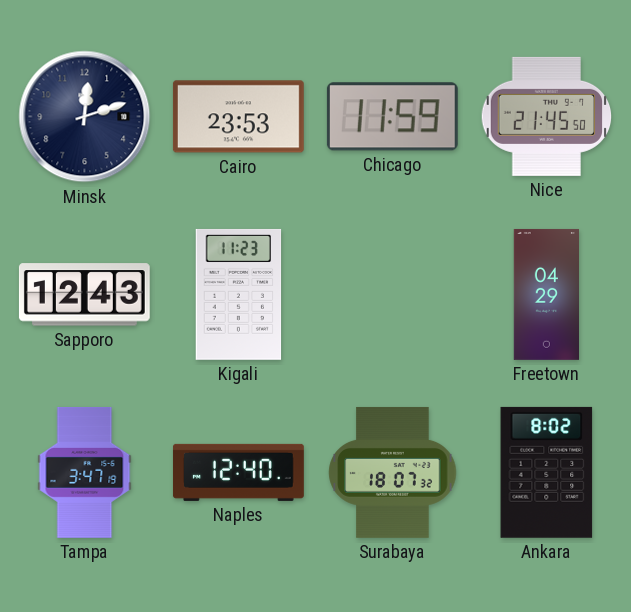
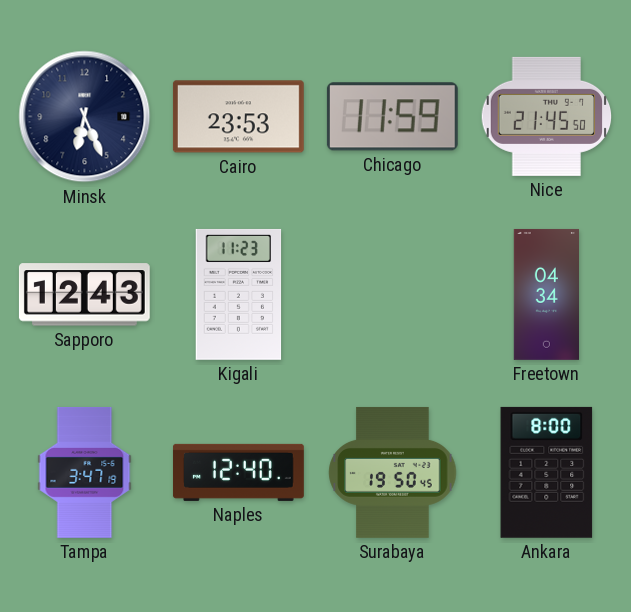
Minsk: 12:12 -> 6:26
Freetown: 04:29 -> 04:34
Surabaya: 18:07 -> 19:50
Ankara: 8:02 -> 8:00
